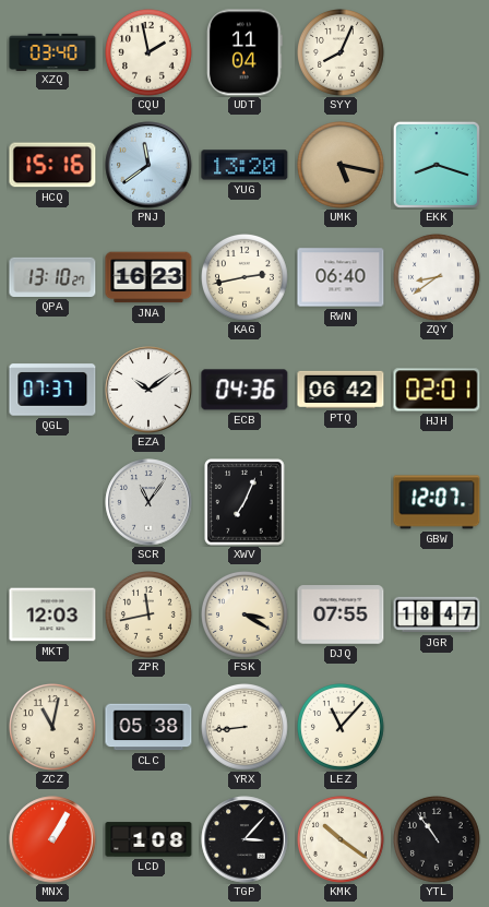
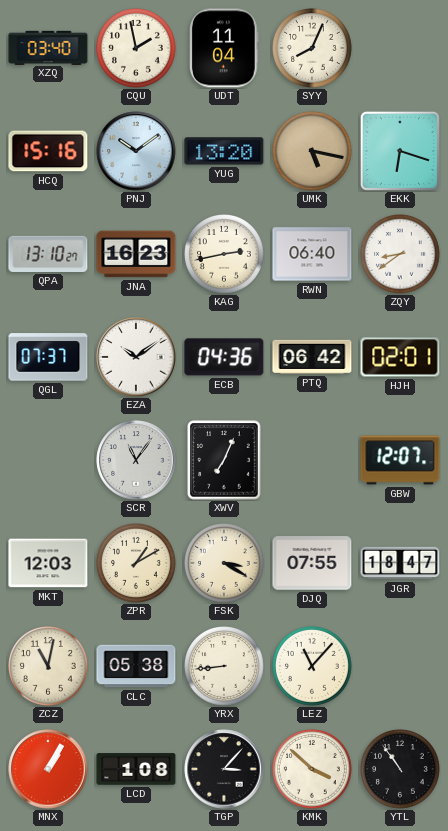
PNJ: 11:39 -> 10:09
EKK: 8:18 -> 6:18
ZPR: 11:43 -> 1:10
KMK: 10:21 -> 3:52
